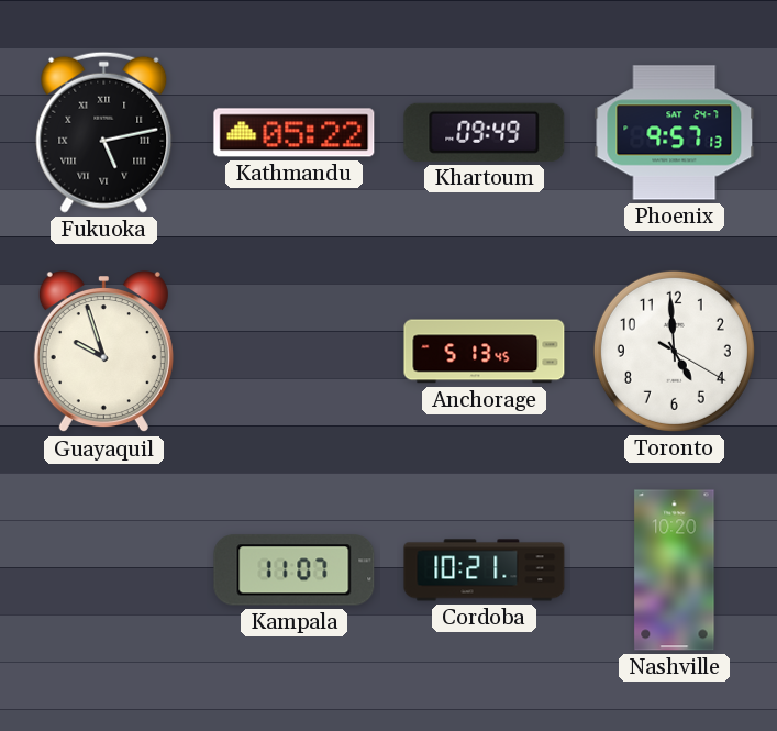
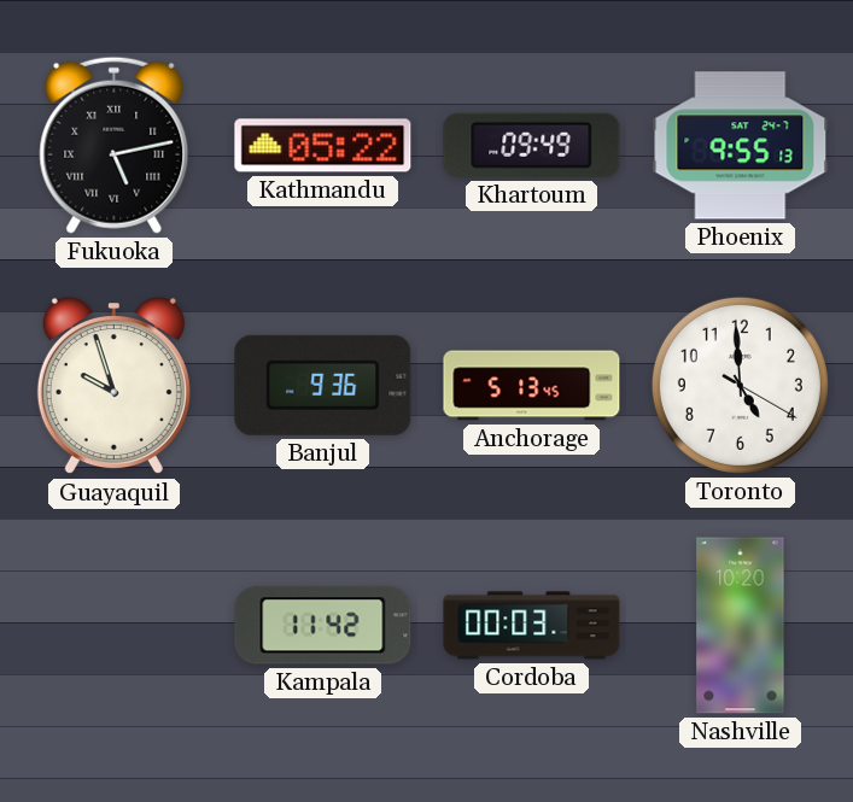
Phoenix: 9:57 -> 9:55
Banjul: none -> 9:36
Kampala: 11:07 -> 11:42
Cordoba: 10:21 -> 00:03
